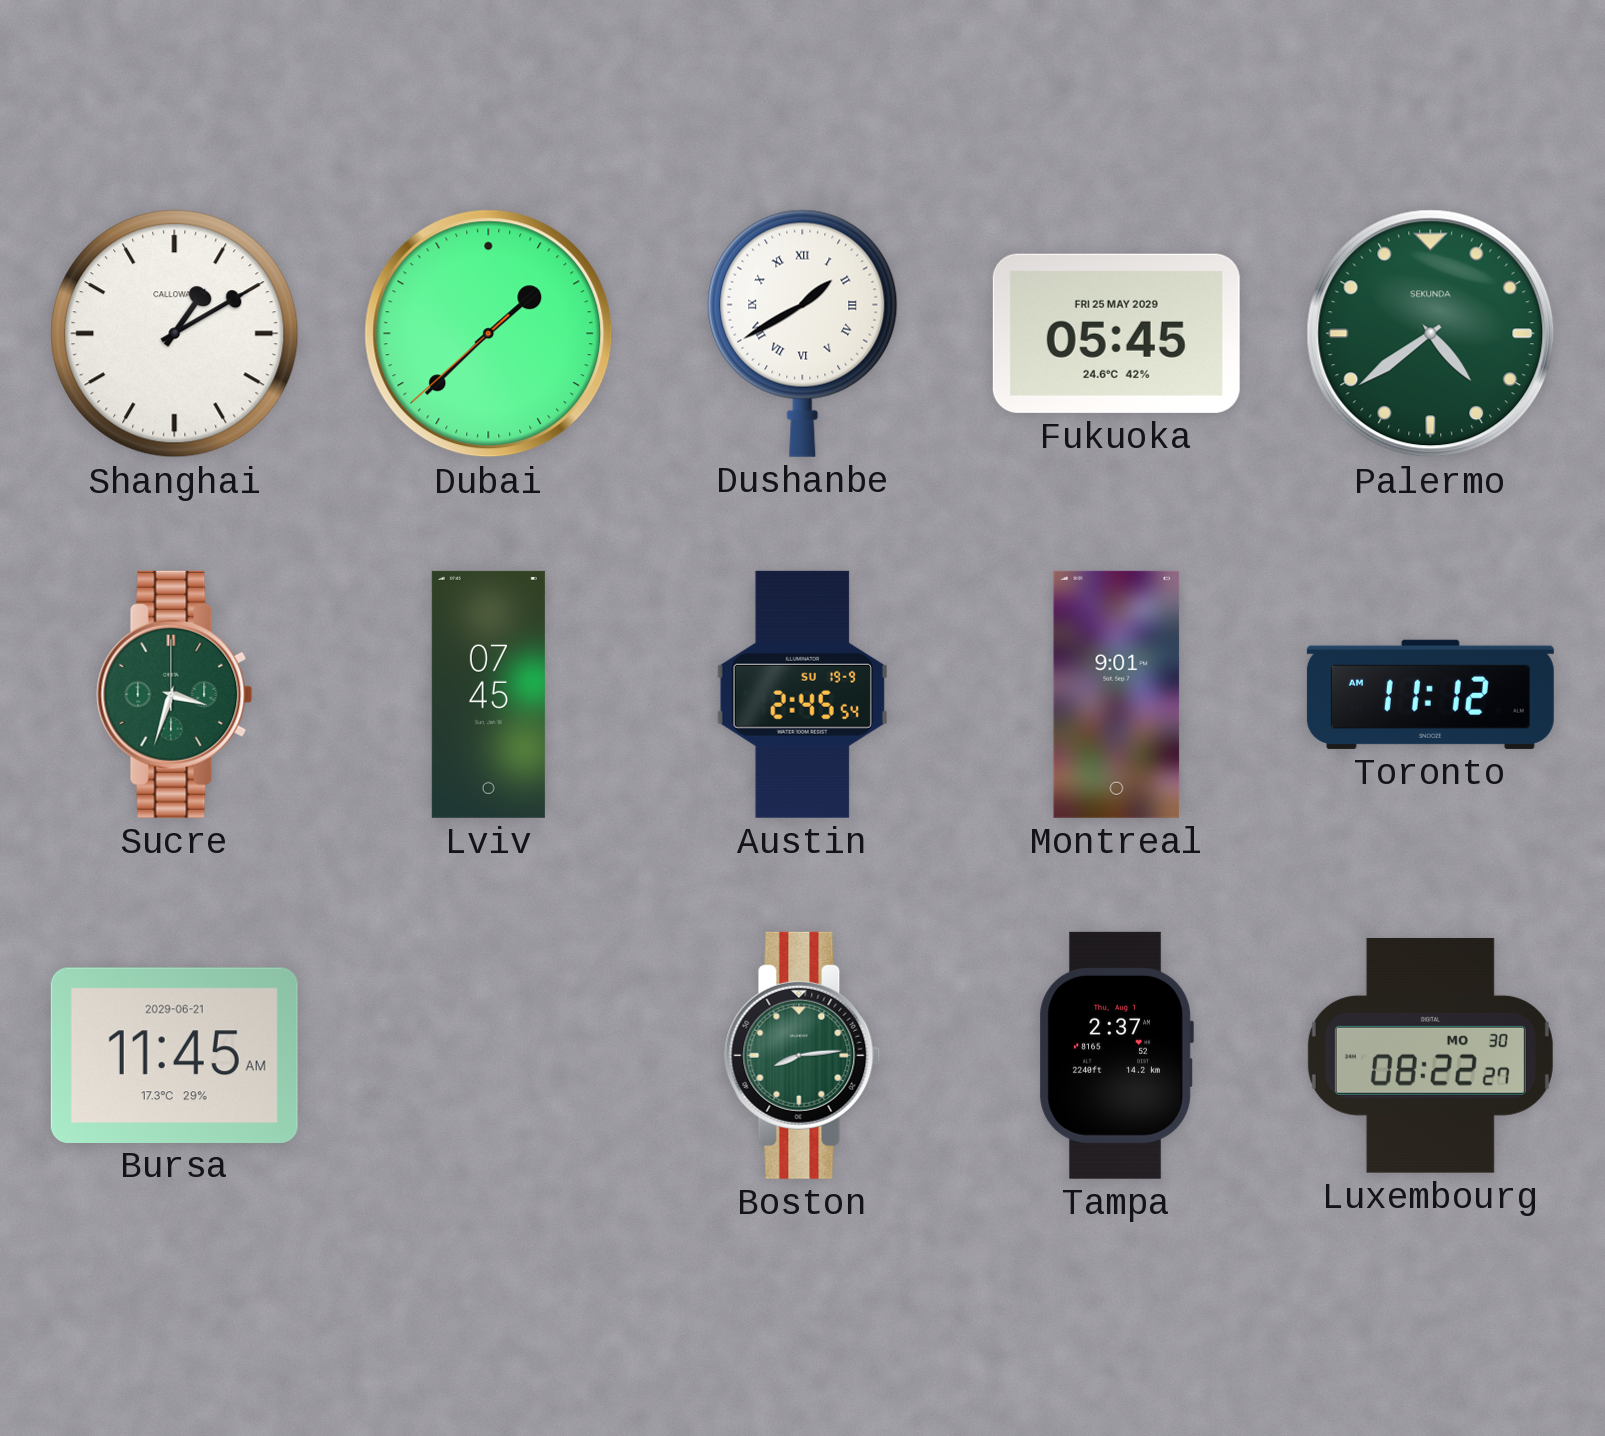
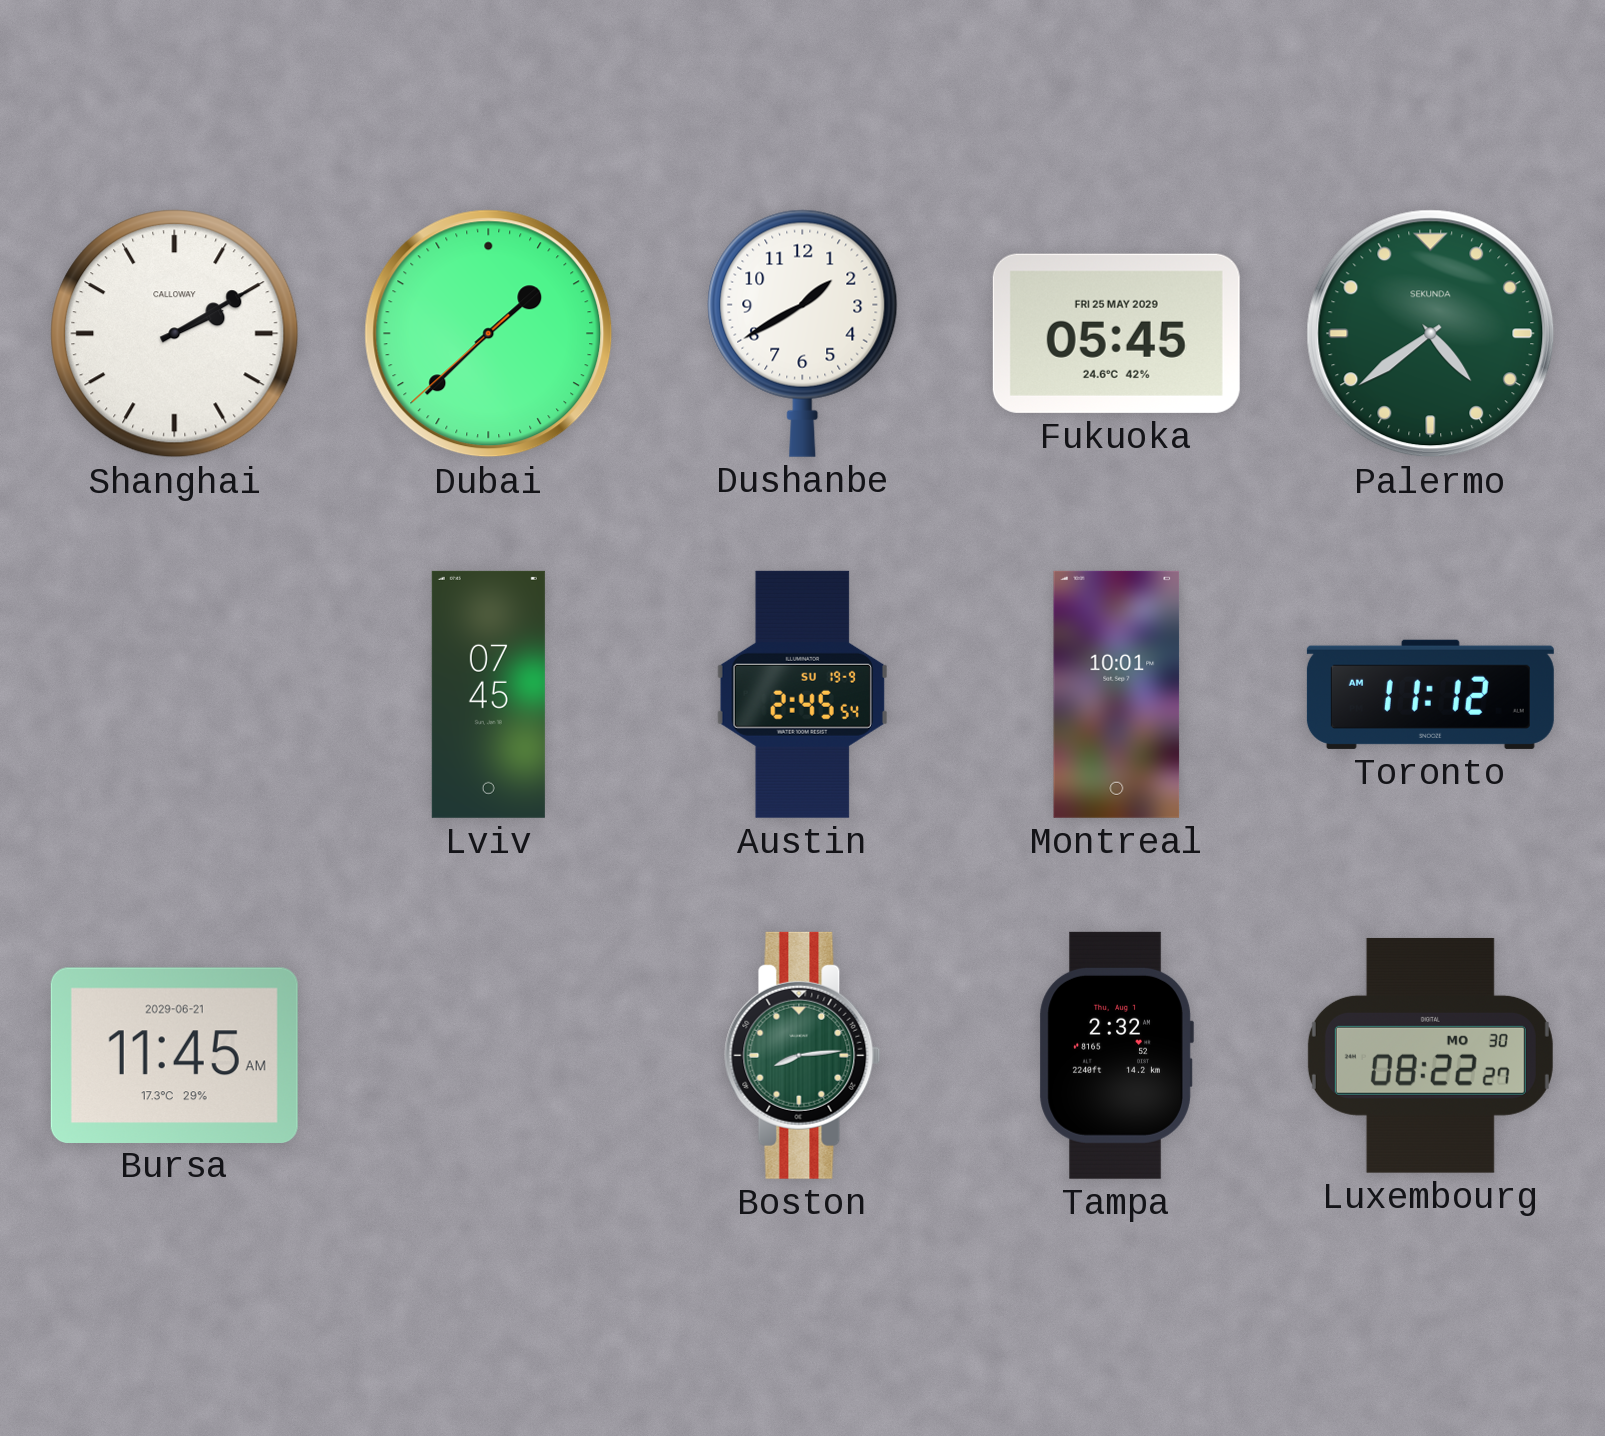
Shanghai: 1:10 -> 2:10
Dushanbe numerals: Roman -> Arabic
Sucre: 3:33 -> none
Montreal: 9:01 -> 10:01
Tampa: 2:37 -> 2:32
